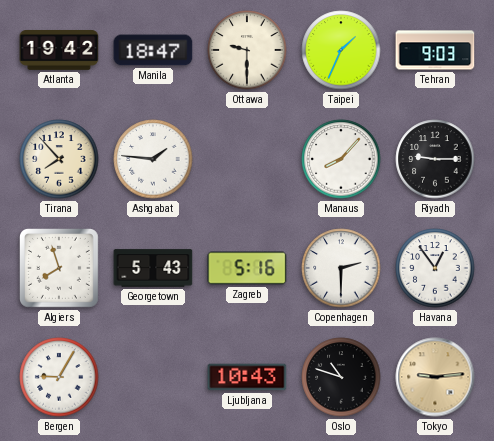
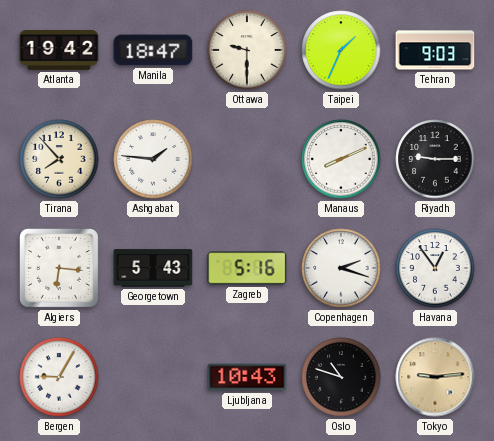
Manaus: 8:07 -> 8:11
Algiers: 7:57 -> 6:16
Copenhagen: 2:30 -> 2:18
